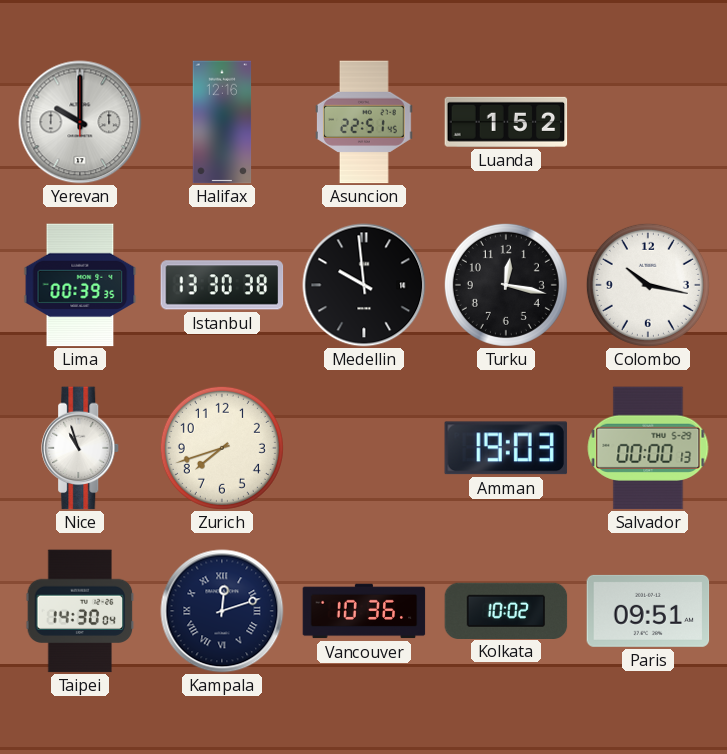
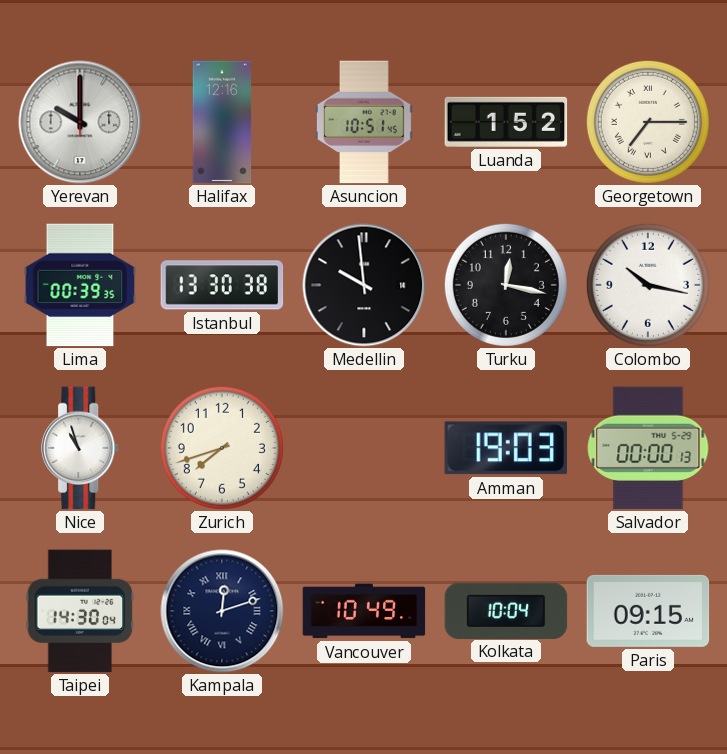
Asuncion: 22:51 -> 10:51
Georgetown: none -> 7:15
Vancouver: 10:36 -> 10:49
Kolkata: 10:02 -> 10:04
Paris: 09:51 -> 09:15
